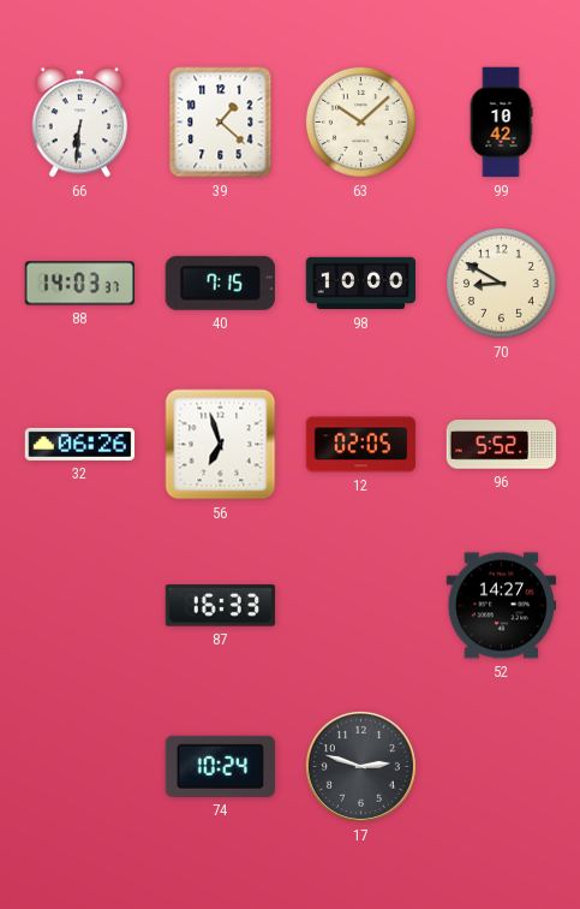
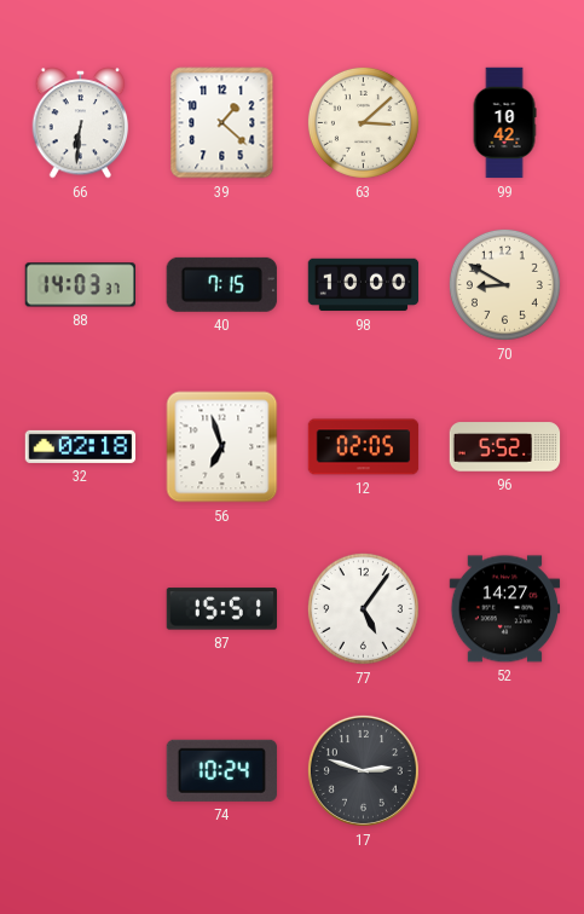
63: 10:08 -> 3:08
32: 06:26 -> 02:18
87: 16:33 -> 15:51
77: none -> 5:06
